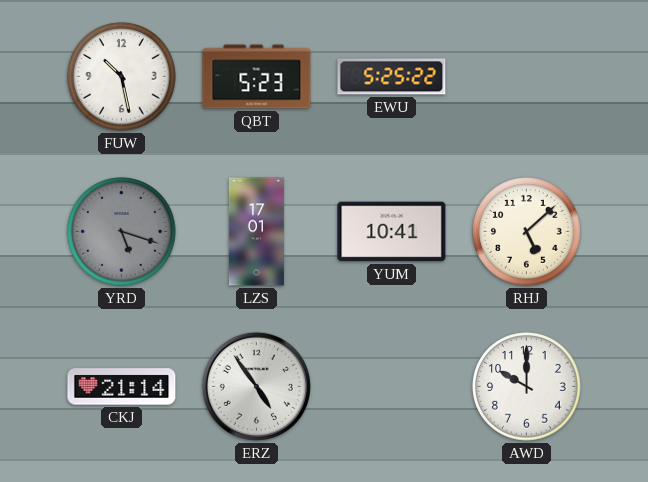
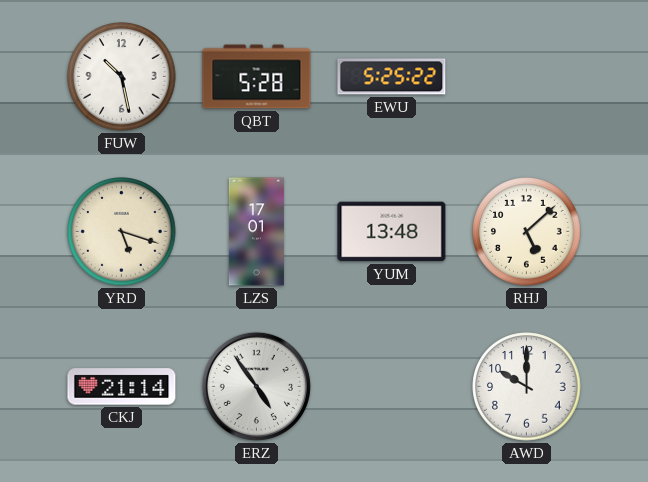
QBT: 5:23 -> 5:28
YRD dial: grey -> cream
YUM: 10:41 -> 13:48
